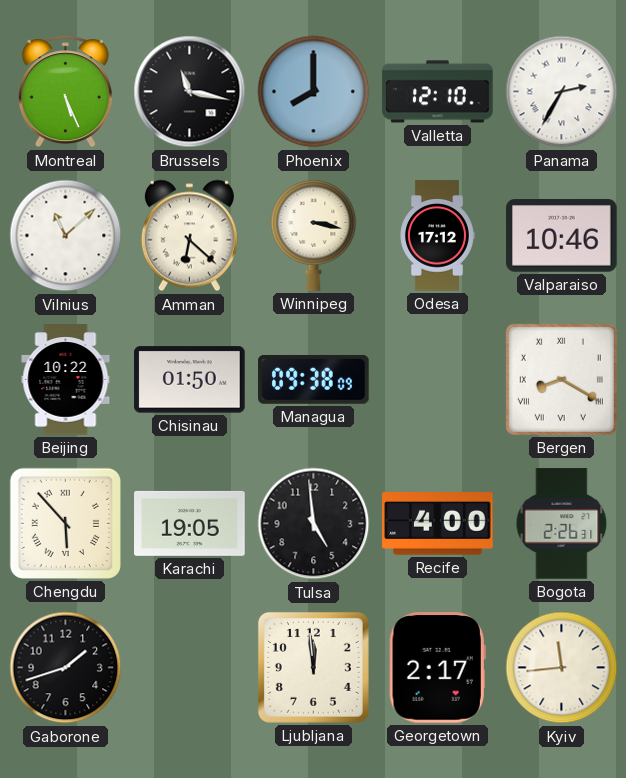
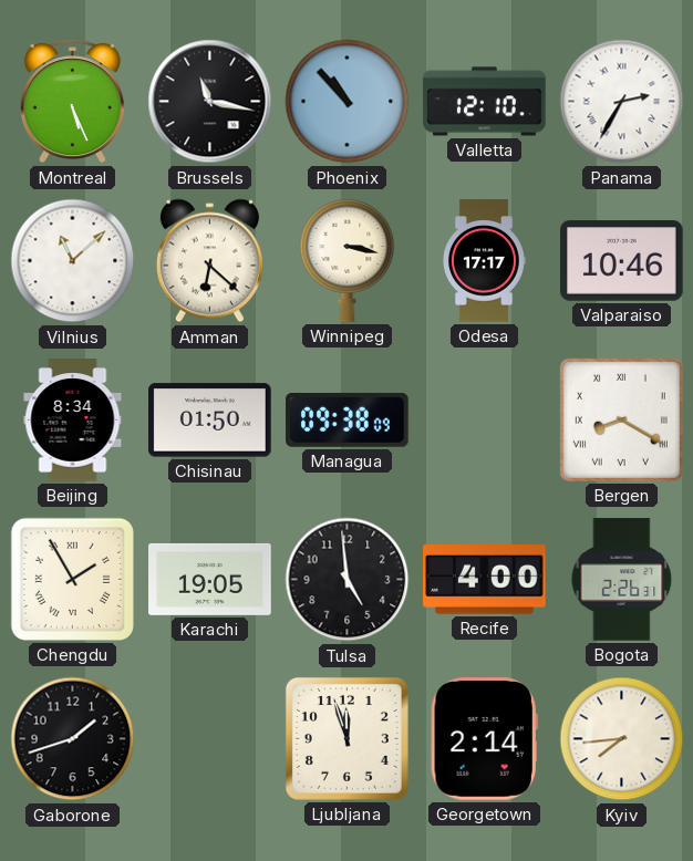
Phoenix: 8:00 -> 10:53
Odesa: 17:12 -> 17:17
Beijing: 10:22 -> 8:34
Chengdu: 5:53 -> 1:55
Ljubljana: 11:59 -> 11:57
Georgetown: 2:17 -> 2:14
Kyiv: 11:44 -> 7:44
